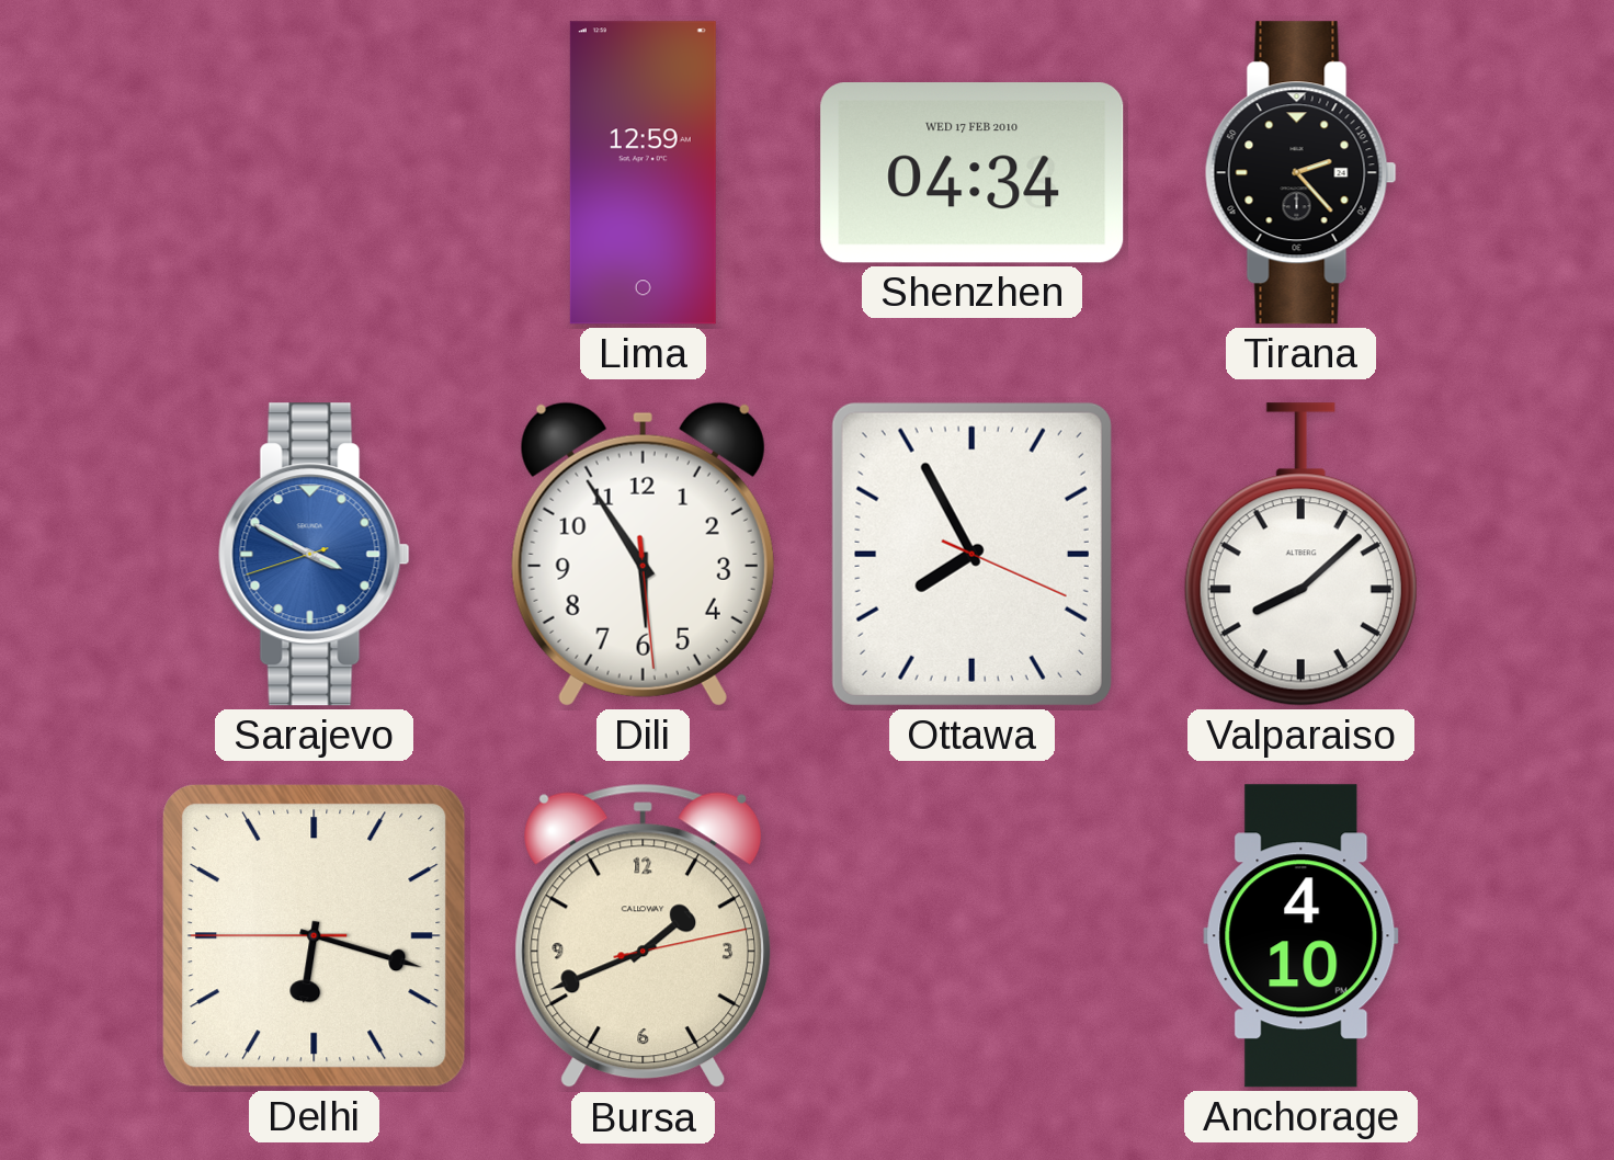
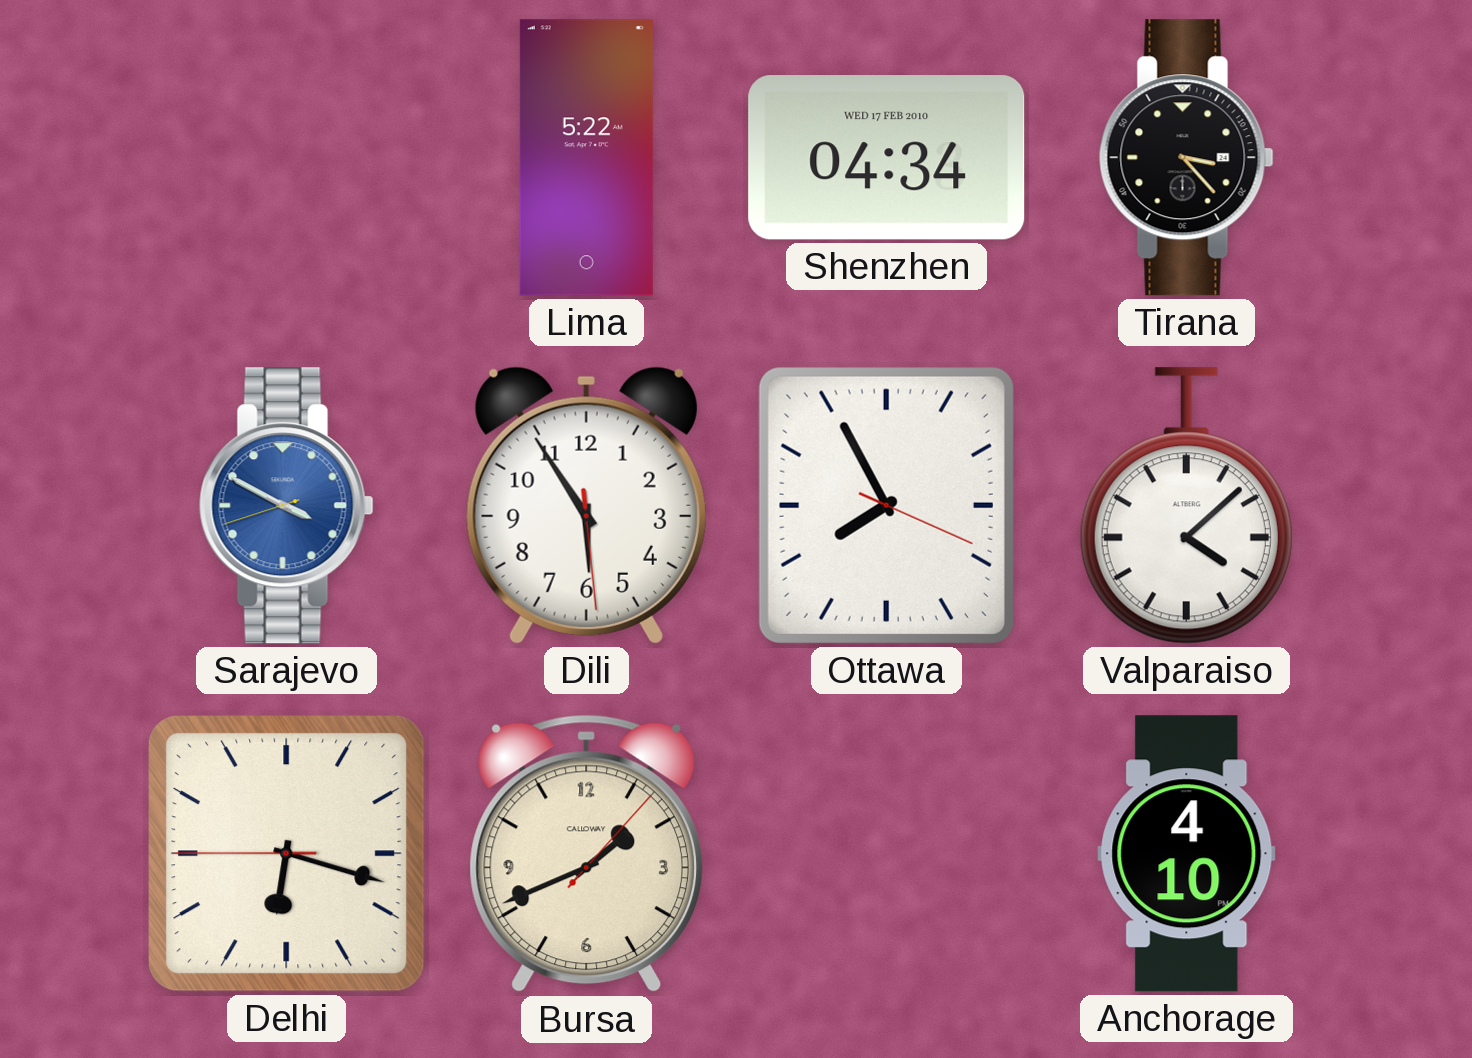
Lima: 12:59 -> 5:22
Tirana: 2:23 -> 3:23
Valparaiso: 8:08 -> 4:08
Bursa: 1:41:13 -> 1:41:07
